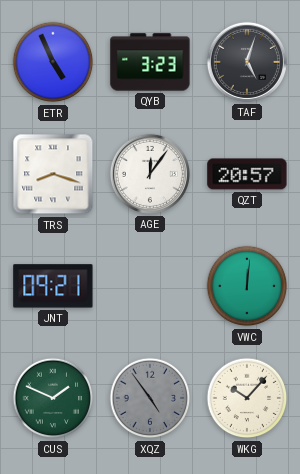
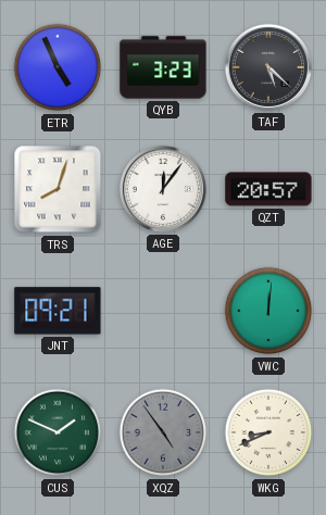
TAF: 5:03 -> 5:22
TRS: 8:18 -> 8:03
WKG: 10:07 -> 8:41
